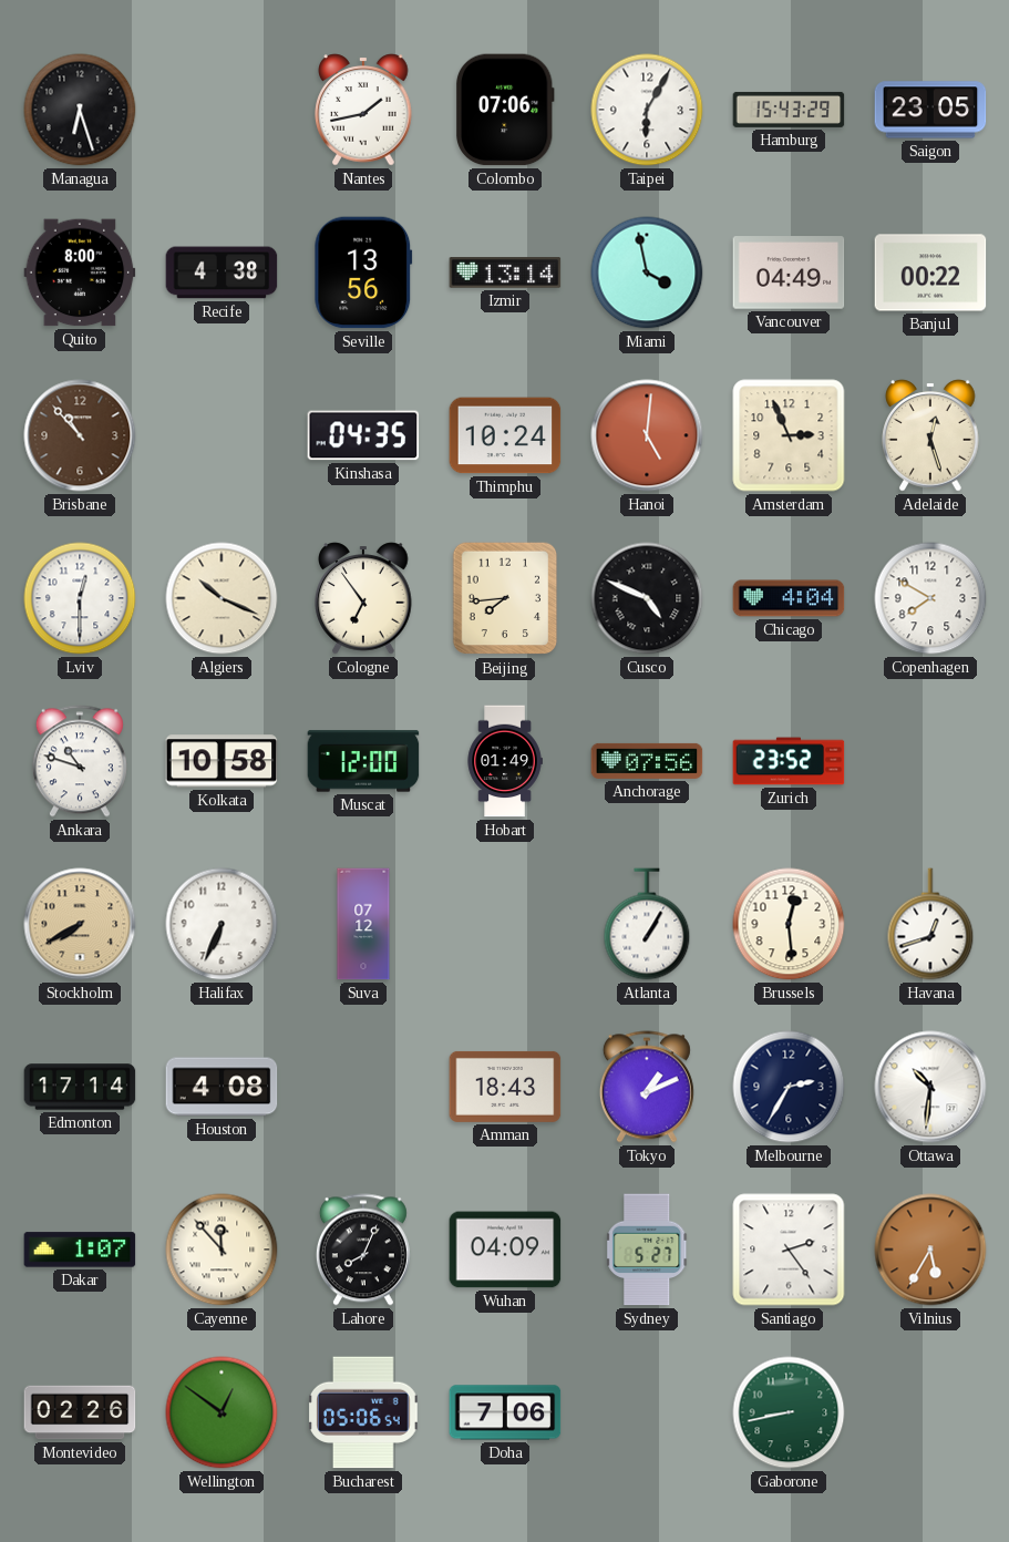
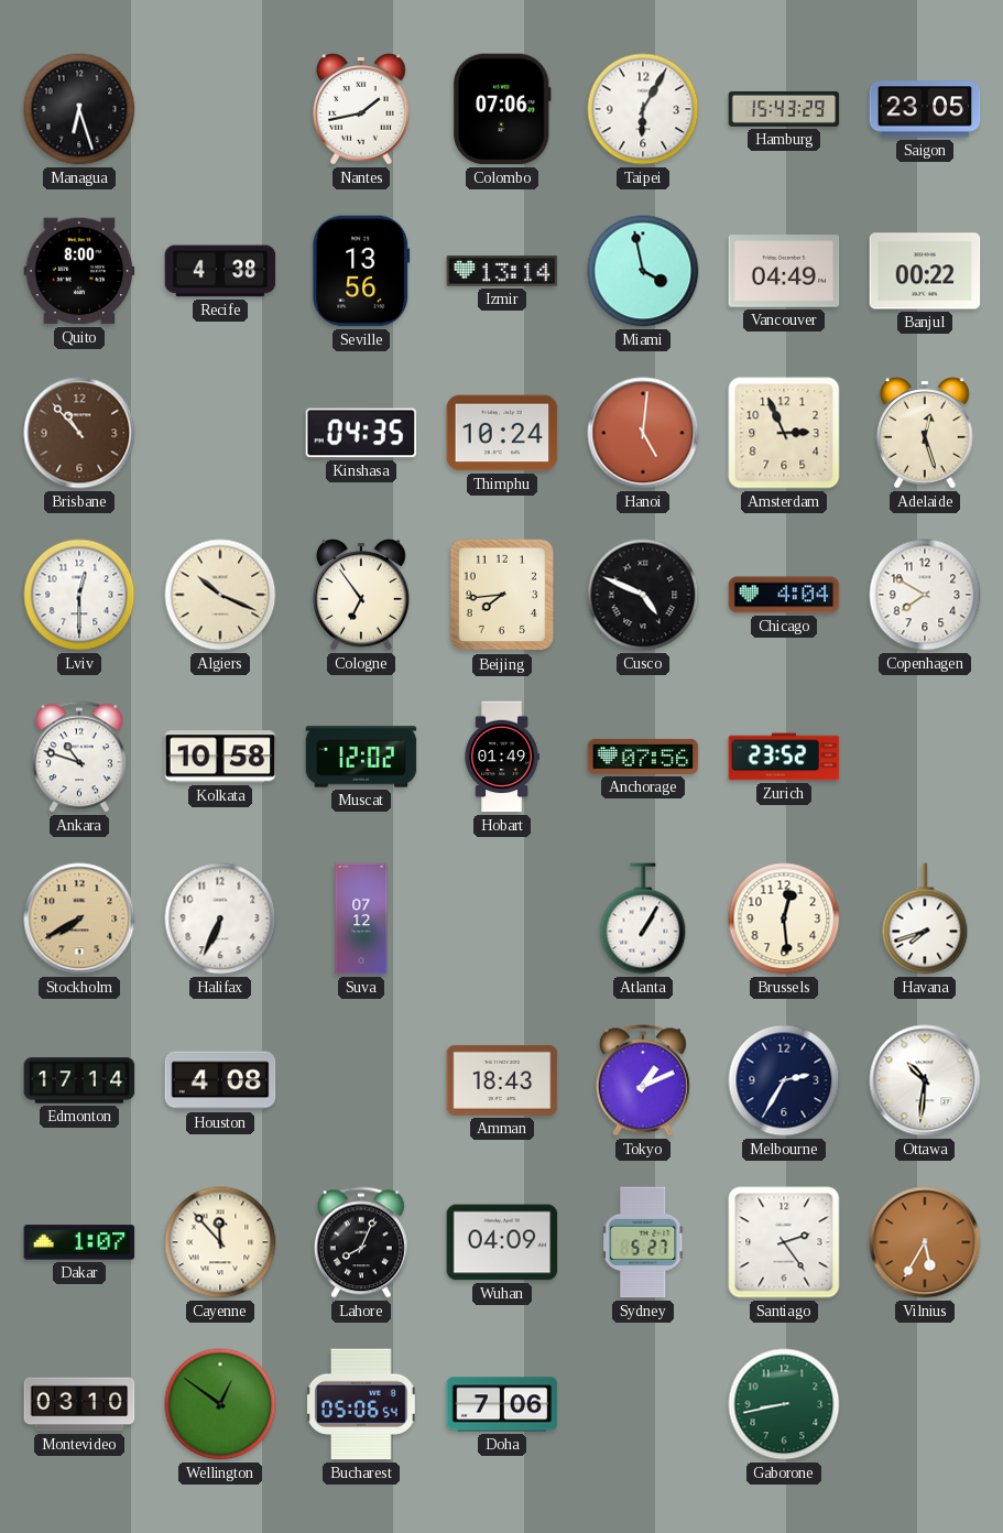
Muscat: 12:00 -> 12:02
Havana: 12:42 -> 7:42
Montevideo: 02:26 -> 03:10
